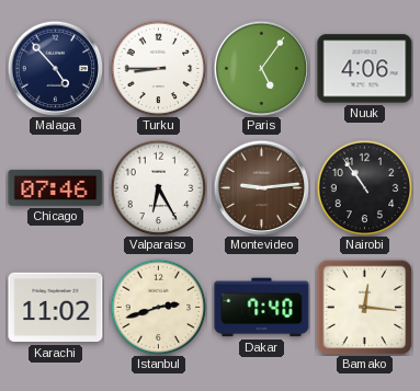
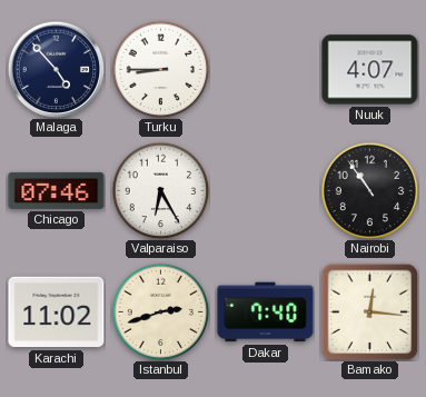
Paris: 5:06 -> none
Nuuk: 4:06 -> 4:07
Montevideo: 9:14 -> none
